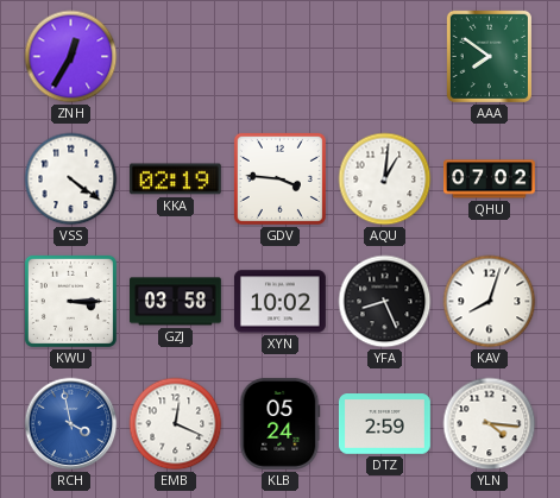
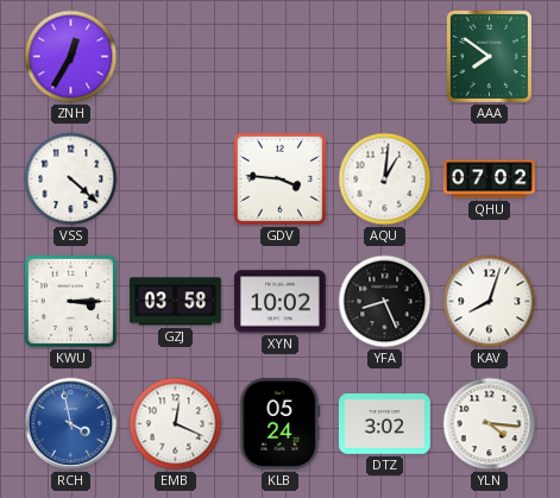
VSS: 4:21 -> 4:22
KKA: 02:19 -> none
DTZ: 2:59 -> 3:02
